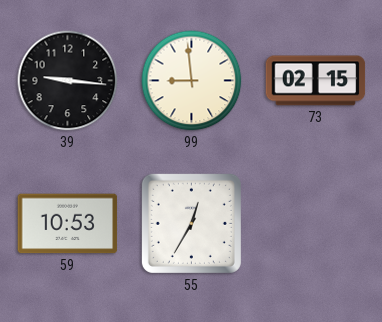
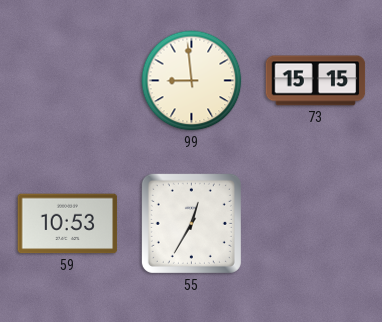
39: 9:16 -> none
73: 02:15 -> 15:15
